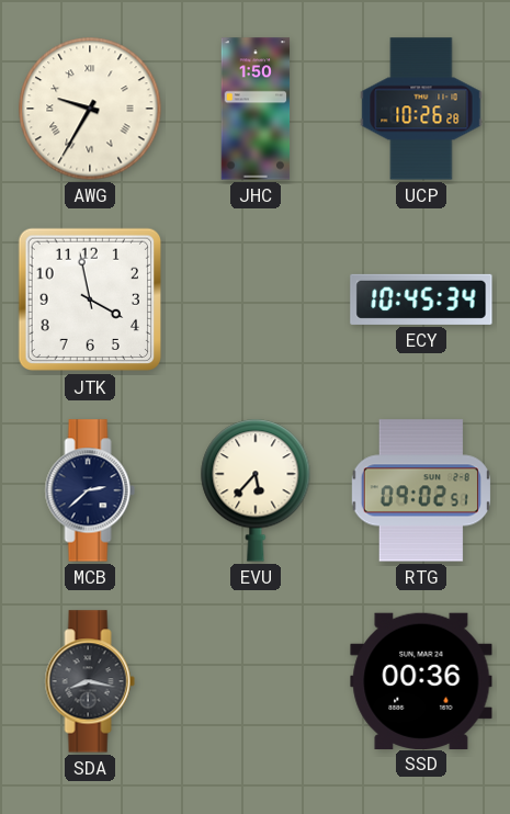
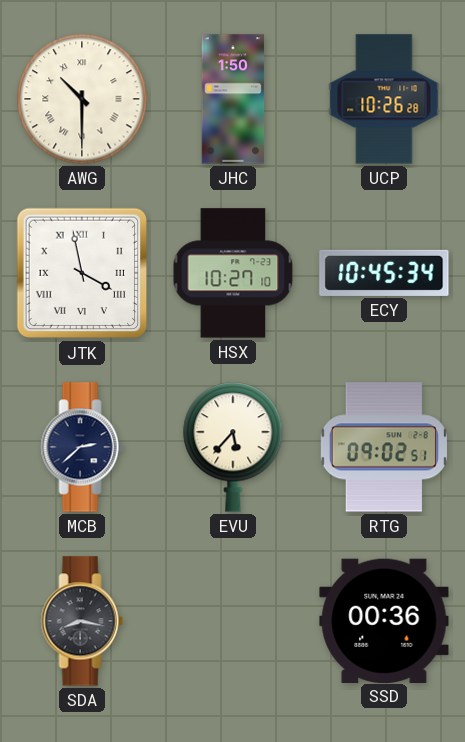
AWG: 9:35 -> 10:30
JTK numerals: Arabic -> Roman
HSX: none -> 10:27
